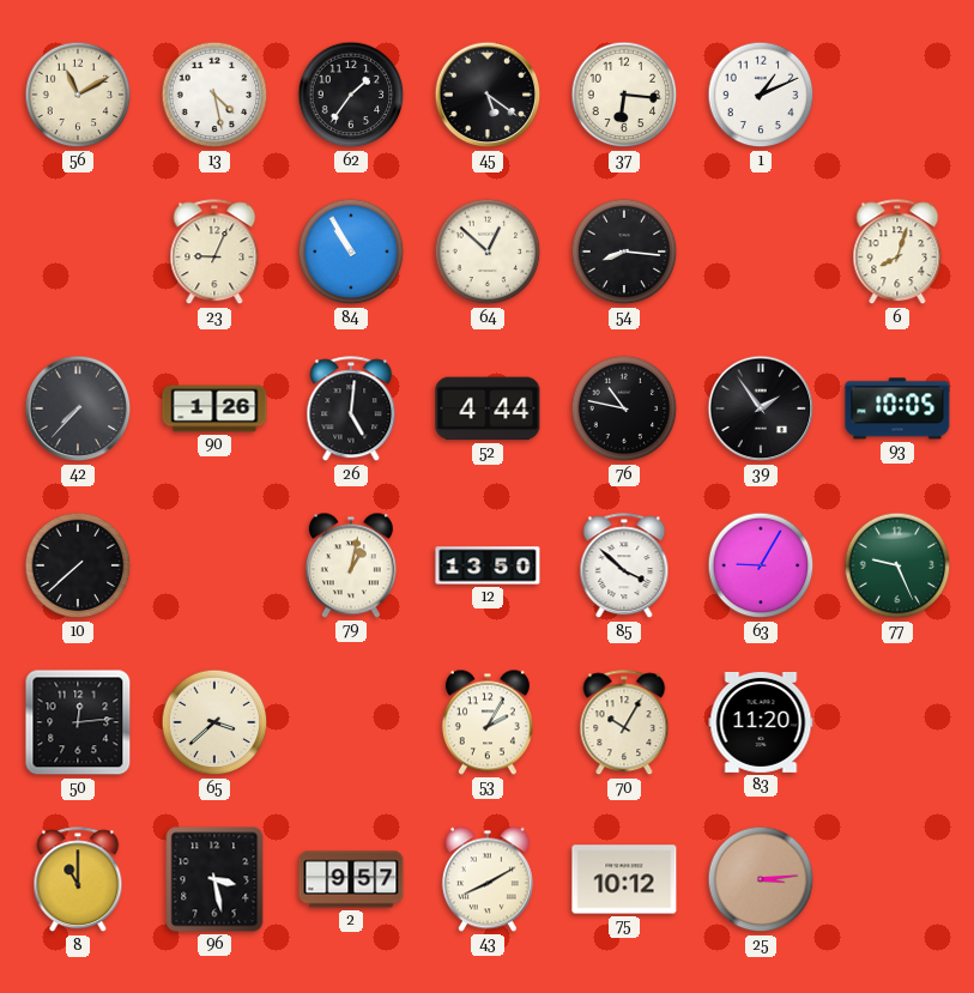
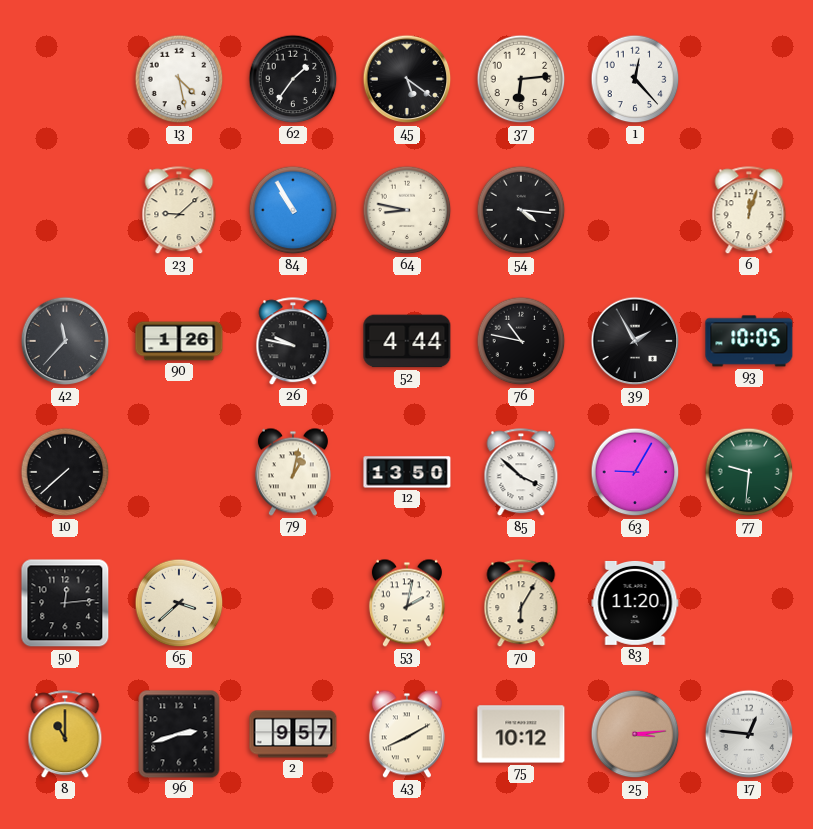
56: 11:10 -> none
37: 6:16 -> 6:14
1: 1:11 -> 12:23
23: 9:04 -> 9:08
64: 12:52 -> 8:47
54: 8:16 -> 4:16
6: 8:03 -> 12:03
42: 7:37 -> 11:37
26: 5:01 -> 9:47
39: 1:54 -> 1:55
77: 9:26 -> 9:31
53: 2:05 -> 2:02
70: 10:05 -> 6:05
96: 3:28 -> 2:42
17: none -> 12:46
